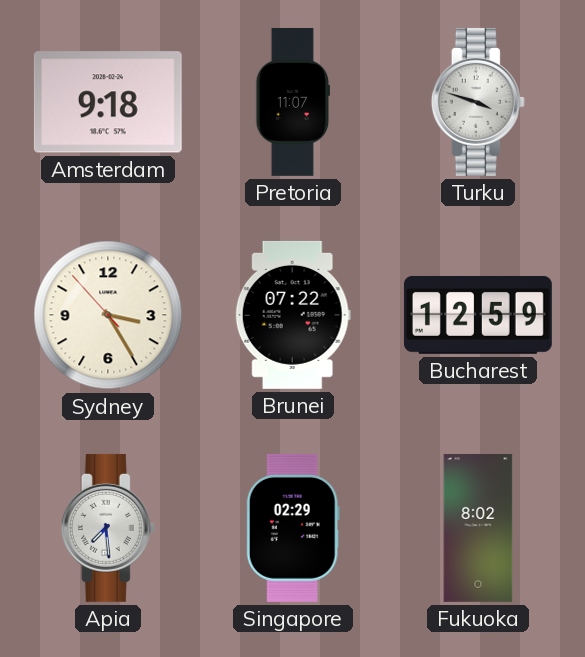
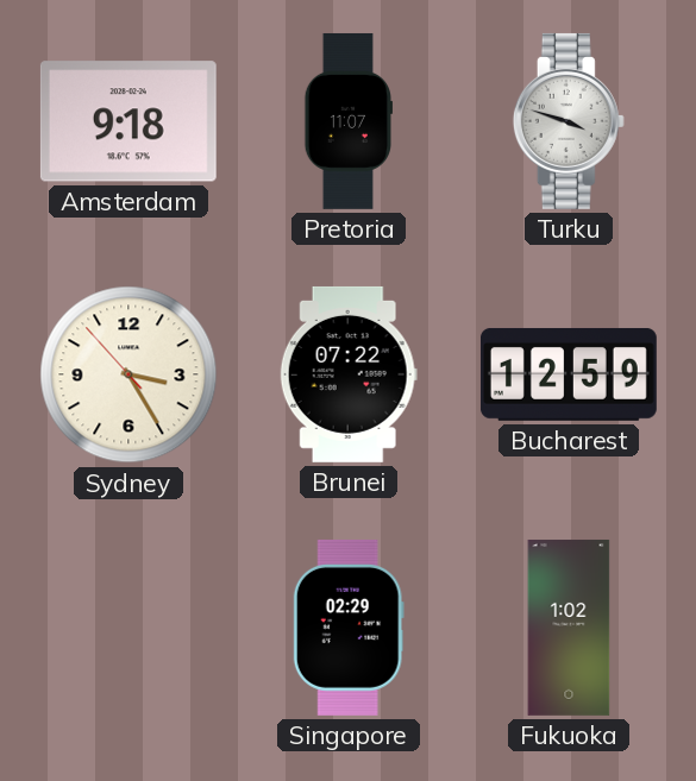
Apia: 7:29 -> none
Fukuoka: 8:02 -> 1:02
